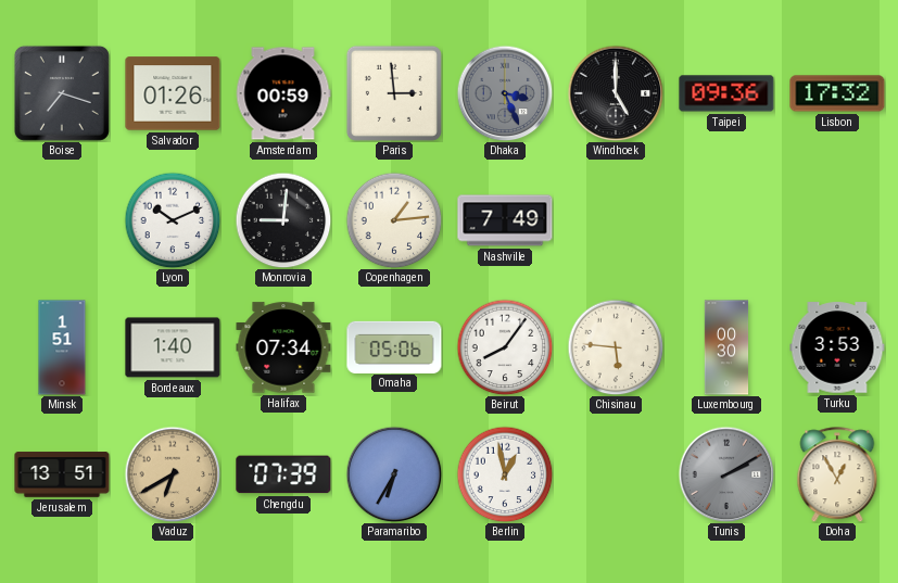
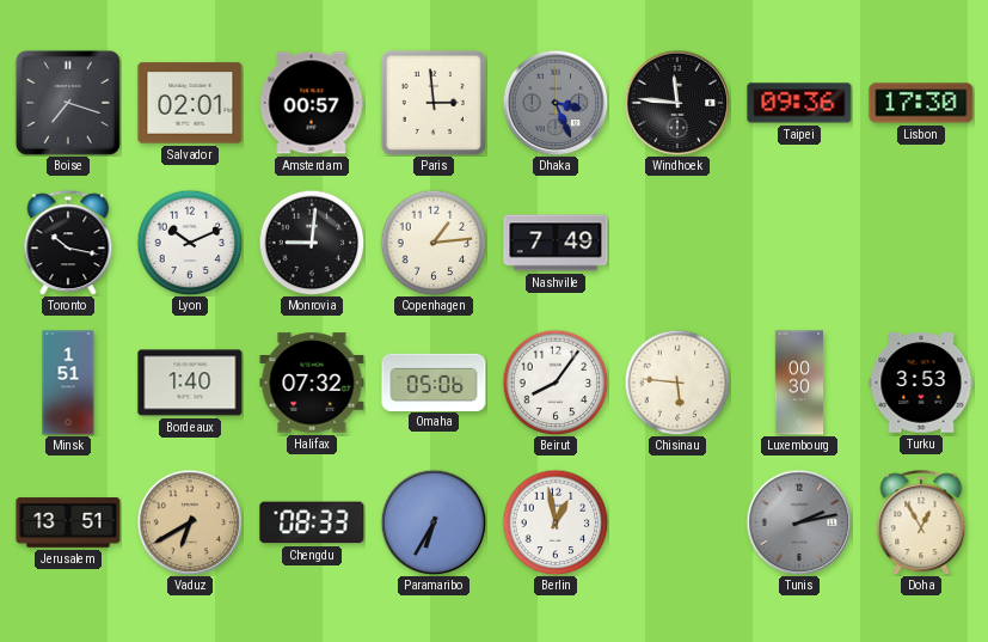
Salvador: 01:26 -> 02:01
Amsterdam: 00:59 -> 00:57
Windhoek: 5:00 -> 11:46
Lisbon: 17:32 -> 17:30
Toronto: none -> 10:17
Halifax: 07:34 -> 07:32
Chengdu: 07:39 -> 08:33
Tunis: 2:10 -> 2:13
